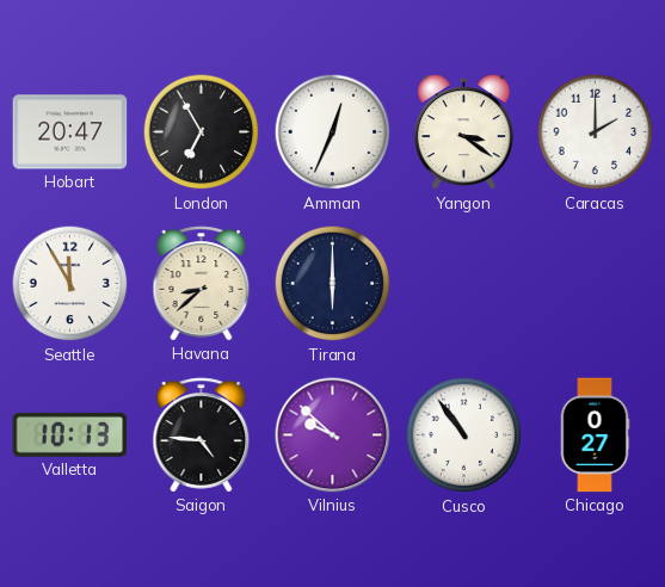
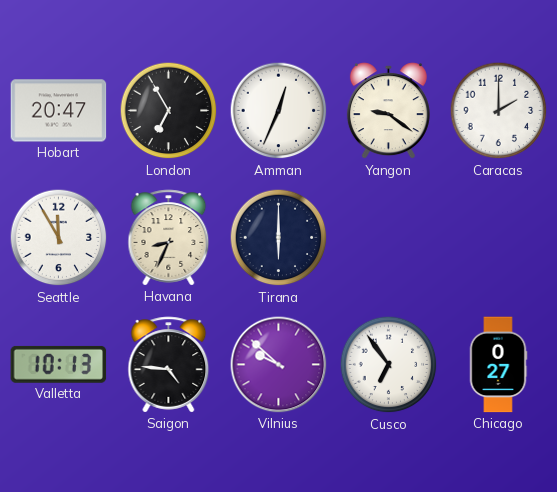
Yangon: 3:21 -> 9:21
Havana: 8:38 -> 8:34
Cusco: 10:54 -> 6:54
